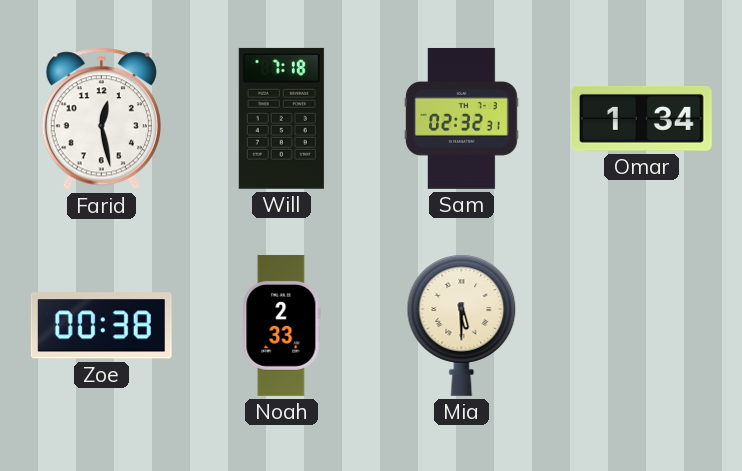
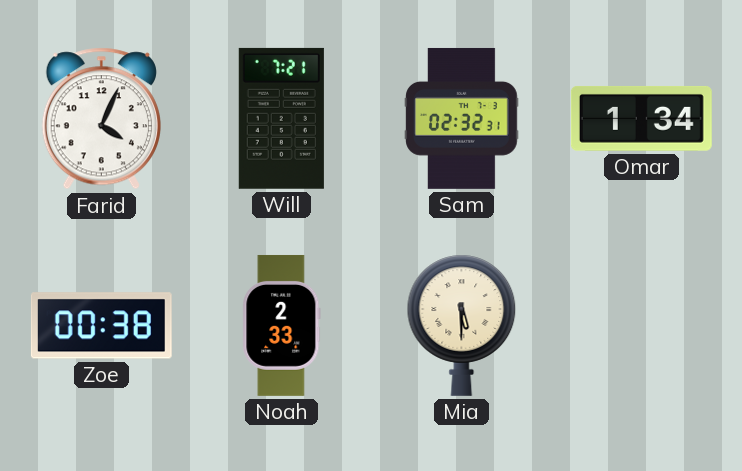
Farid: 12:28 -> 4:04
Will: 7:18 -> 7:21
